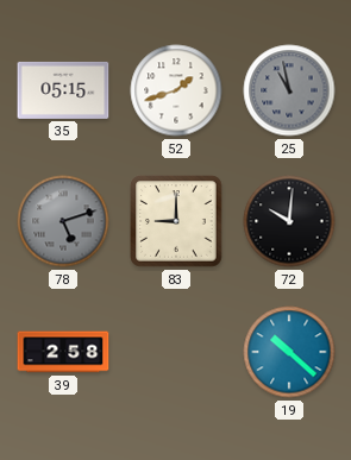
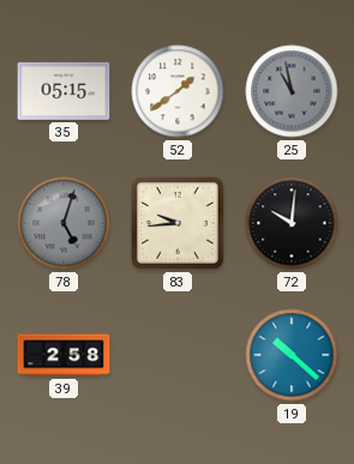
52: 1:42 -> 1:39
78: 5:12 -> 5:03
83: 9:00 -> 9:44
